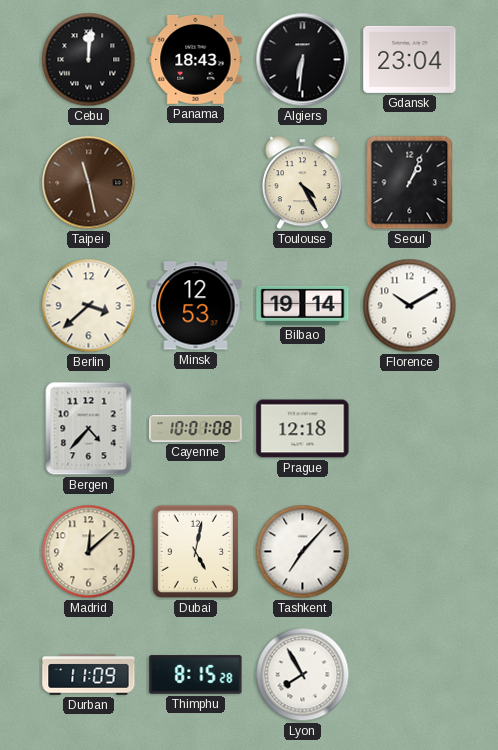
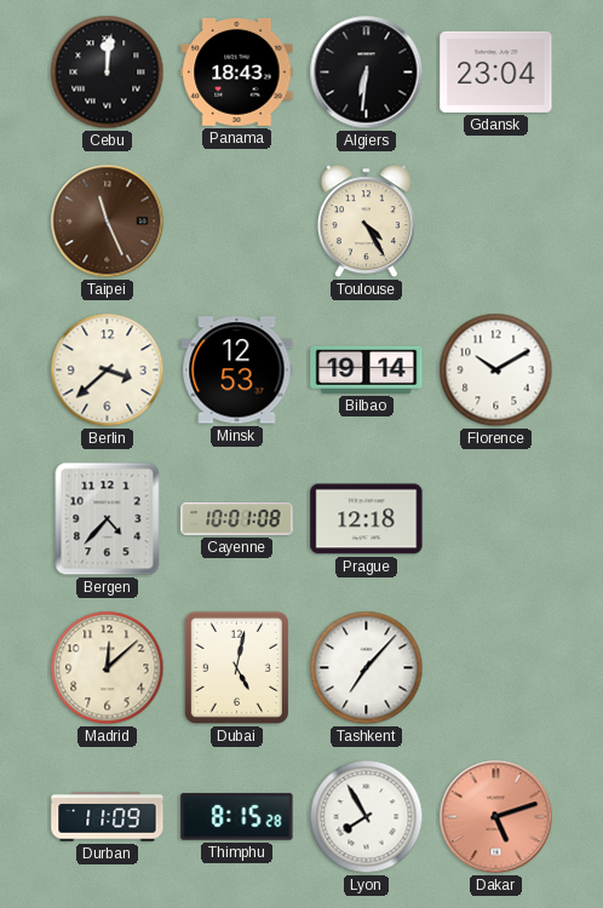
Taipei: 11:28 -> 11:26
Seoul: 1:04 -> none
Dakar: none -> 5:12
